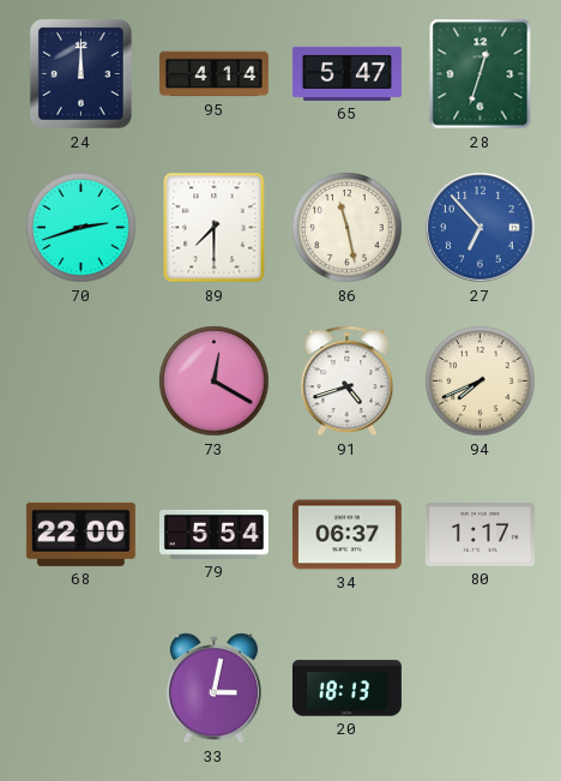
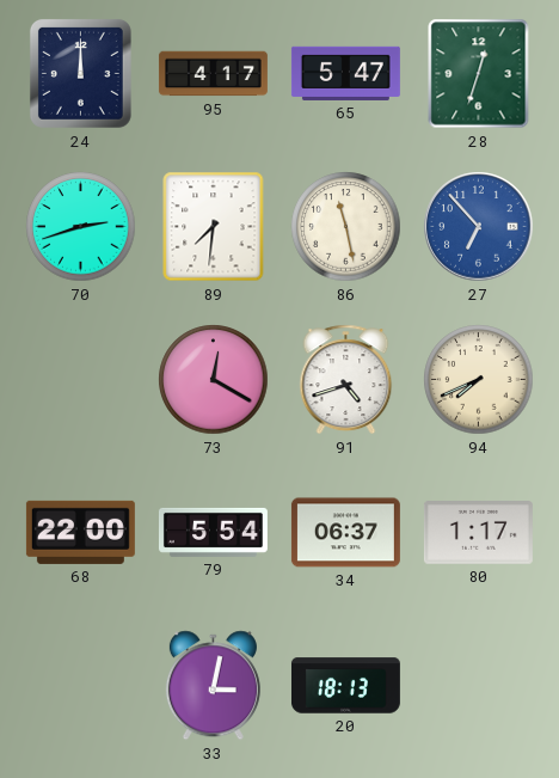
95: 4:14 -> 4:17
89: 7:30 -> 7:31
